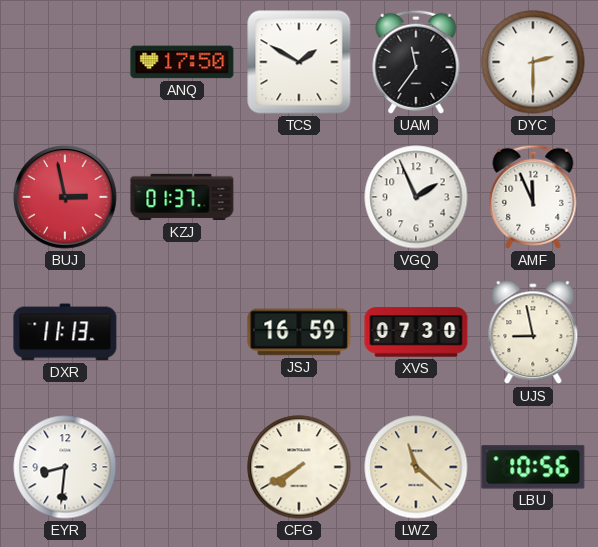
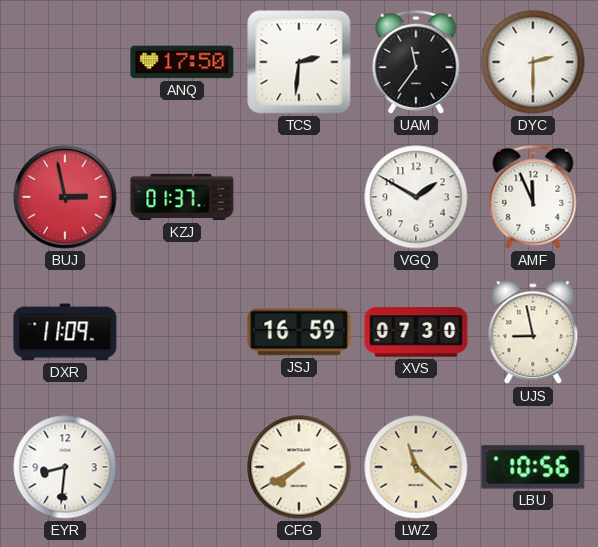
TCS: 1:50 -> 2:31
VGQ: 1:56 -> 1:50
DXR: 11:13 -> 11:09
